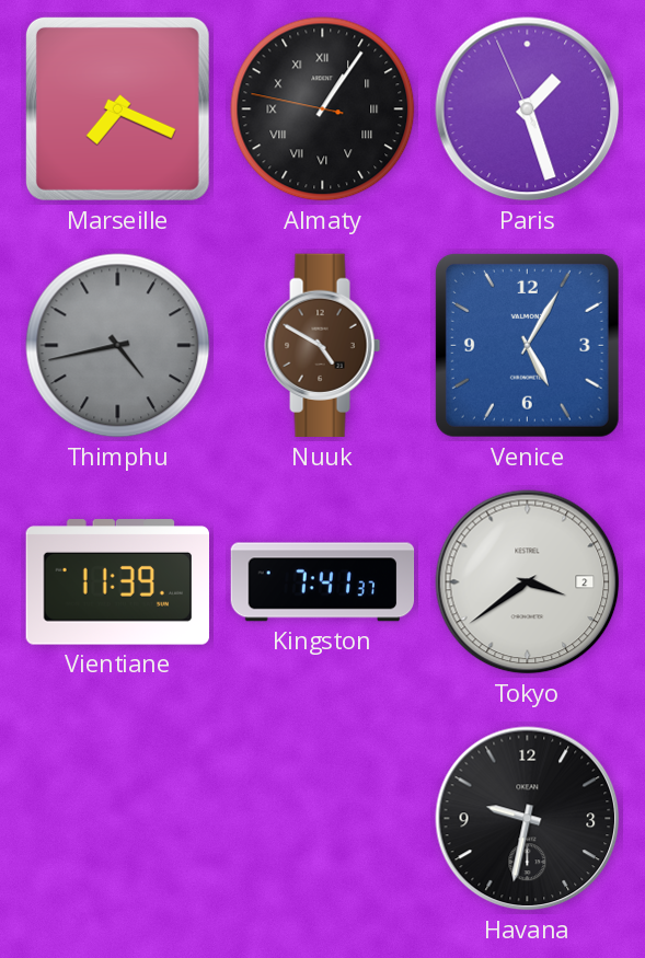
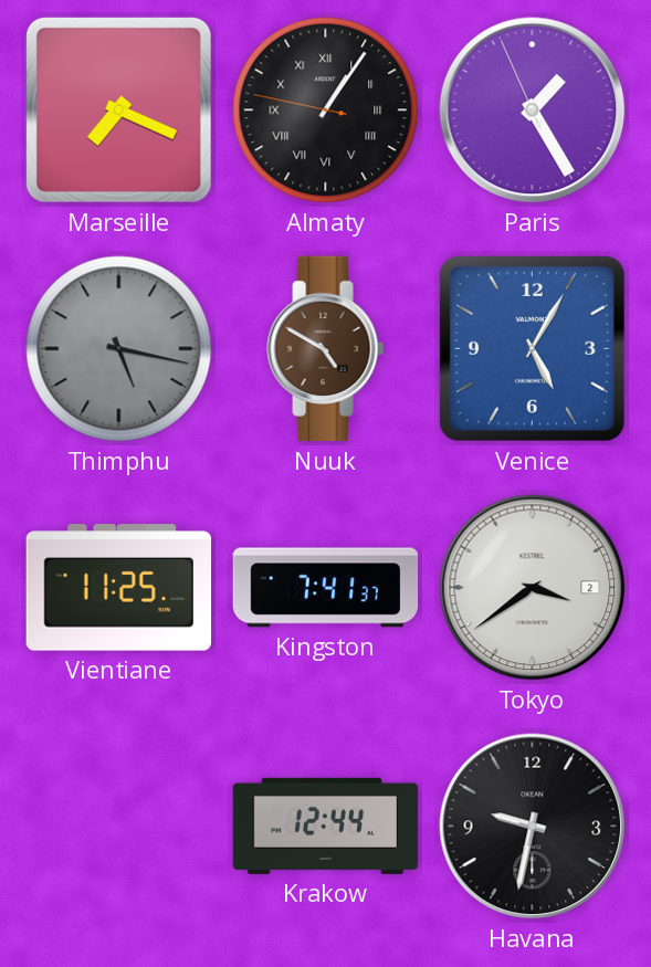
Paris: 1:26 -> 1:24
Thimphu: 4:43 -> 5:17
Vientiane: 11:39 -> 11:25
Krakow: none -> 12:44
